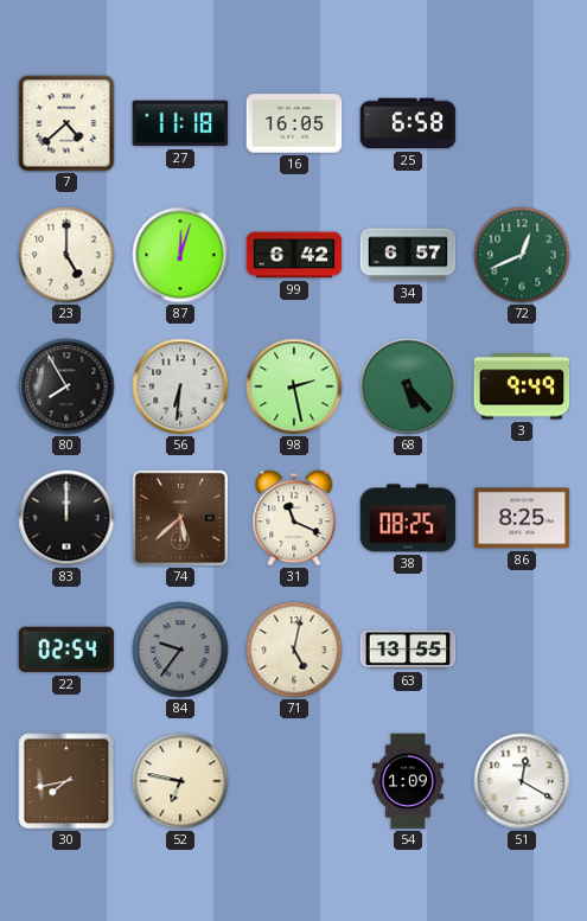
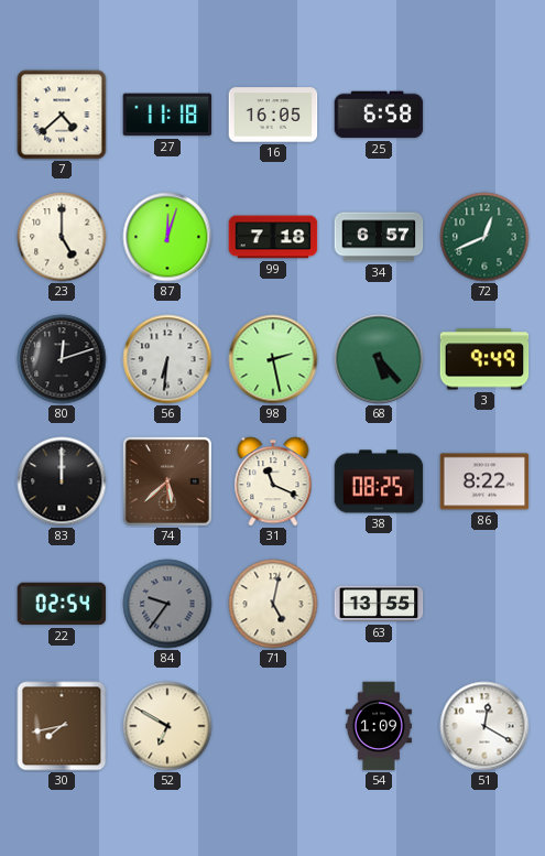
99: 6:42 -> 7:18
80: 7:55 -> 12:12
86: 8:25 -> 8:22
52: 6:47 -> 6:50
